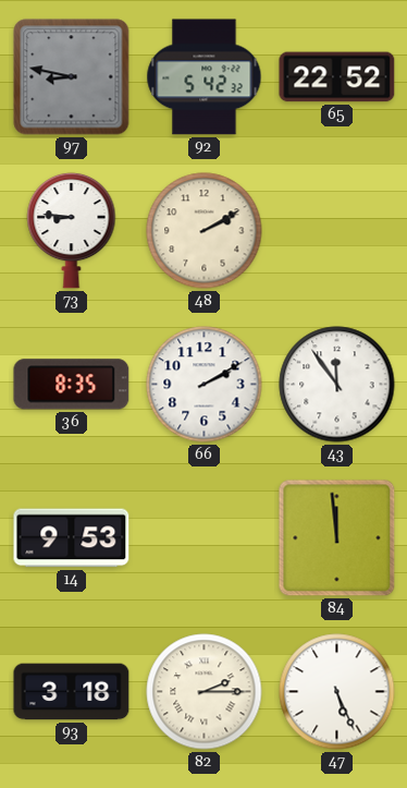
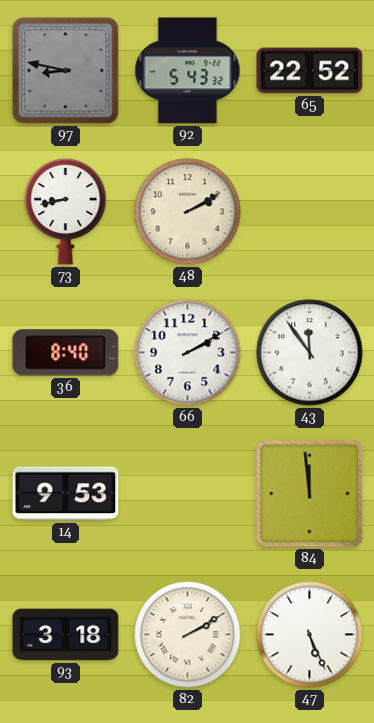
92: 5:42 -> 5:43
73: 8:46 -> 8:43
36: 8:35 -> 8:40
82: 2:15 -> 2:10
